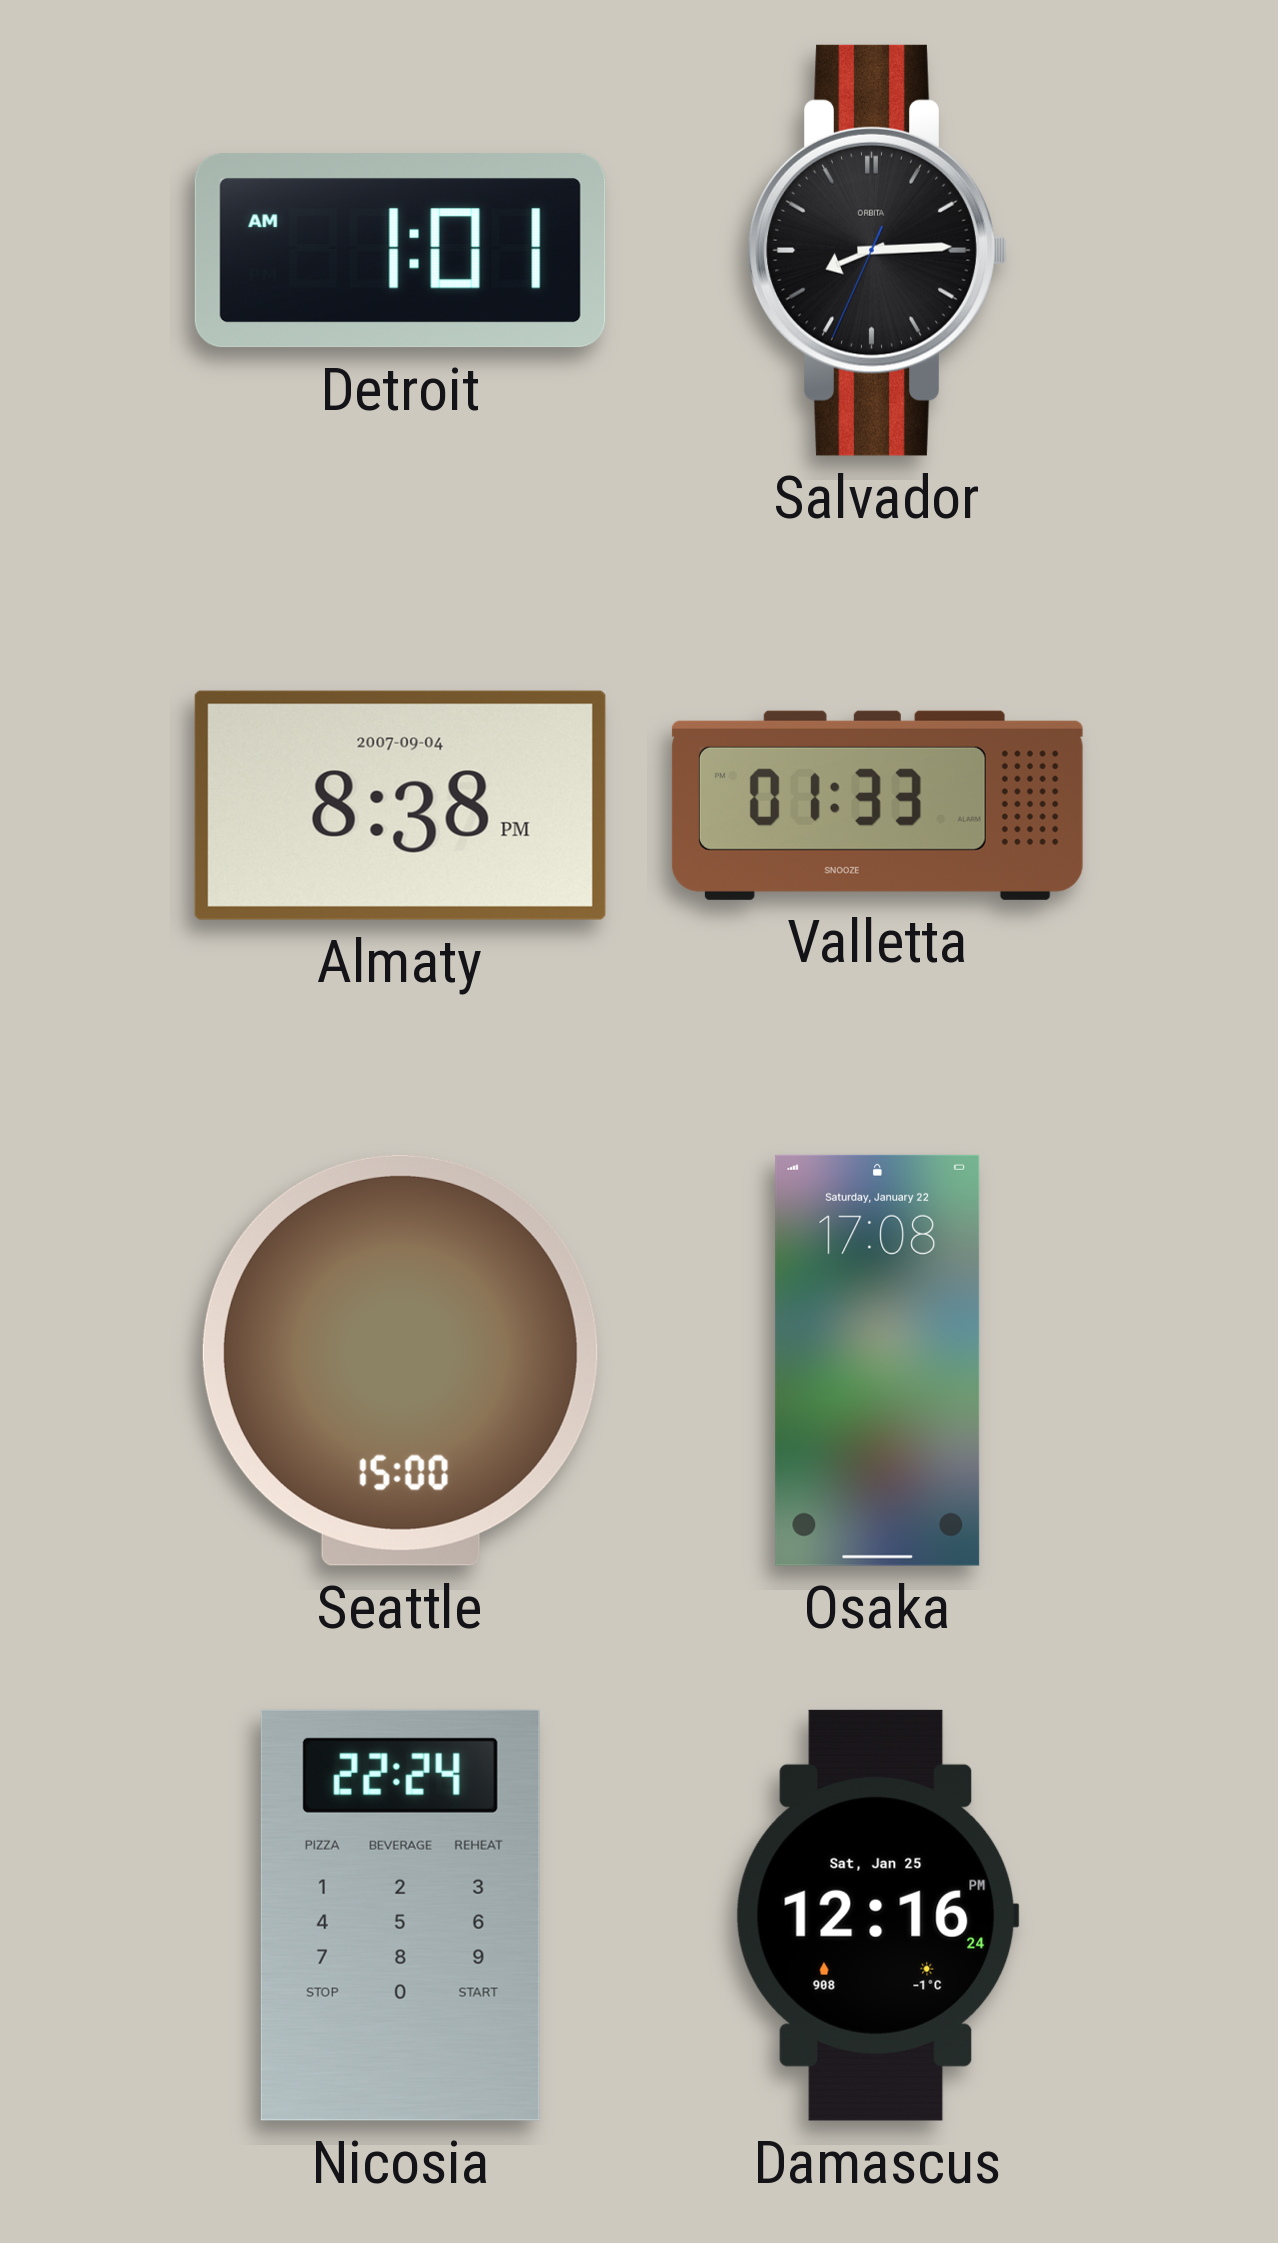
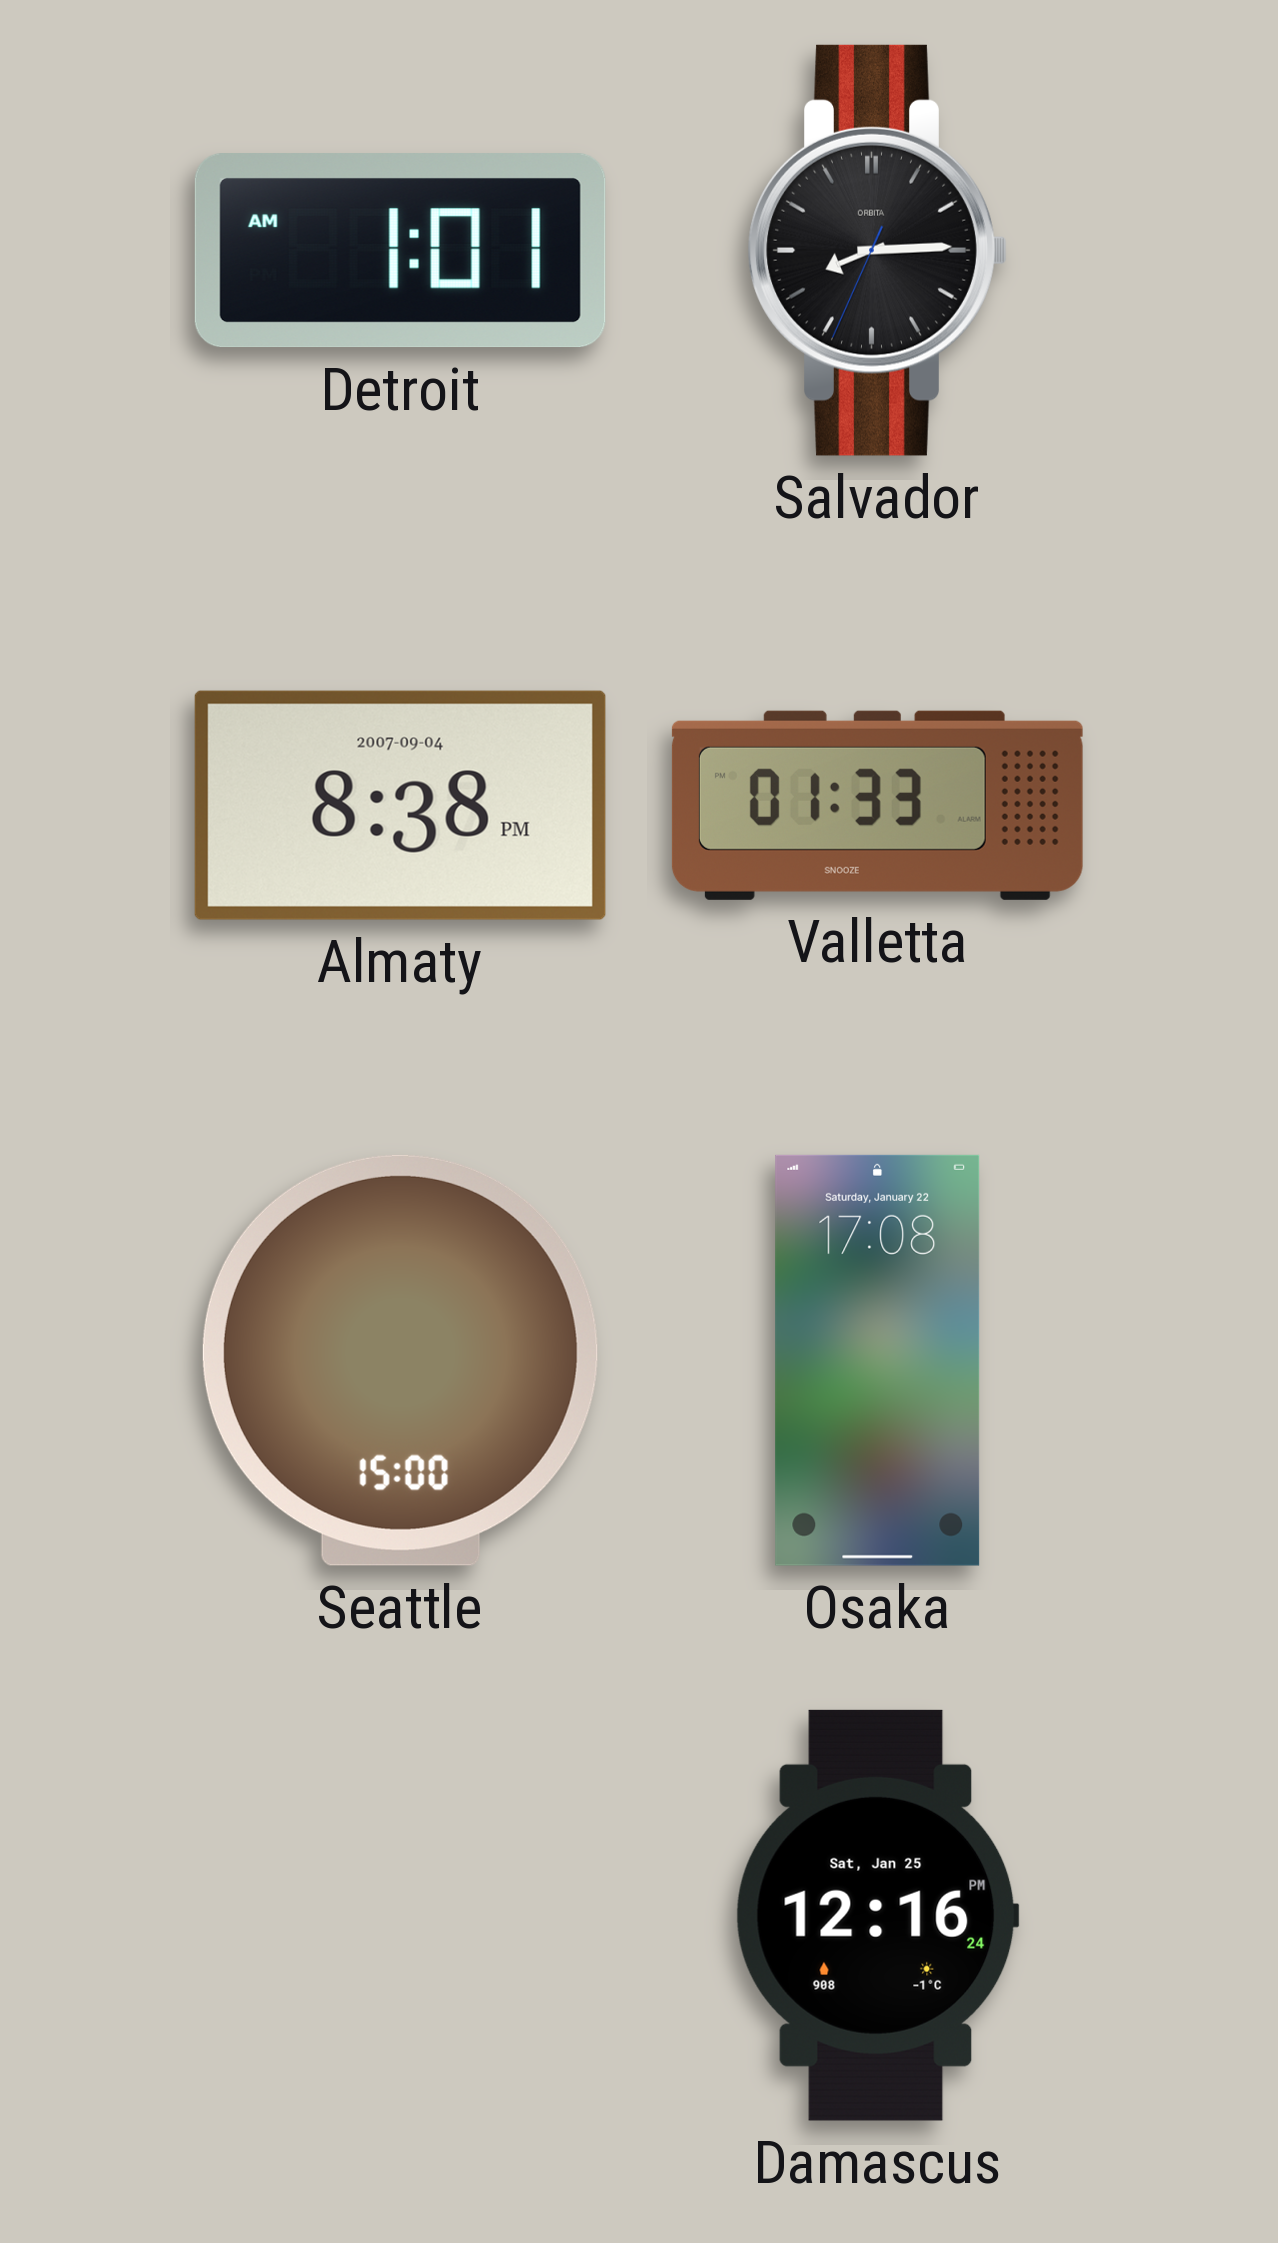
Nicosia: 22:24 -> none
